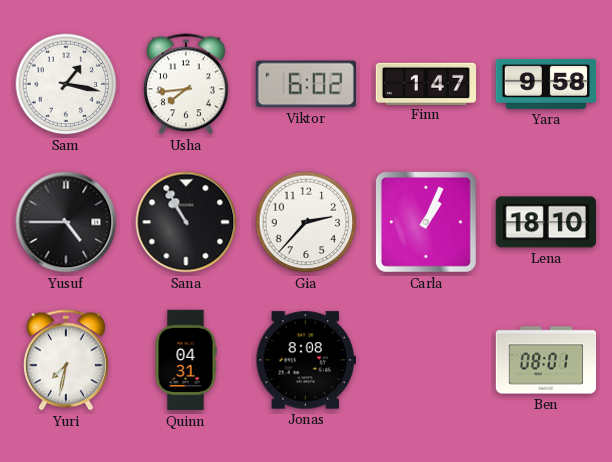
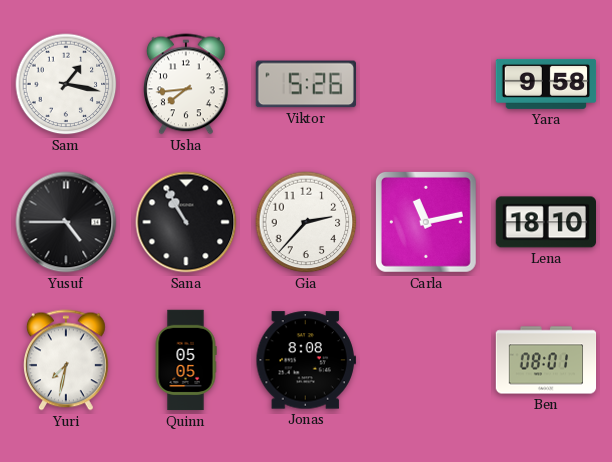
Viktor: 6:02 -> 5:26
Finn: 1:47 -> none
Carla: 1:04 -> 11:13
Quinn: 04:31 -> 05:05
